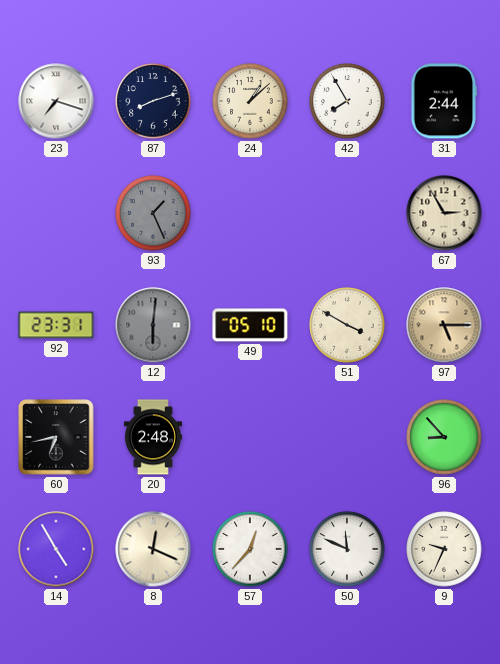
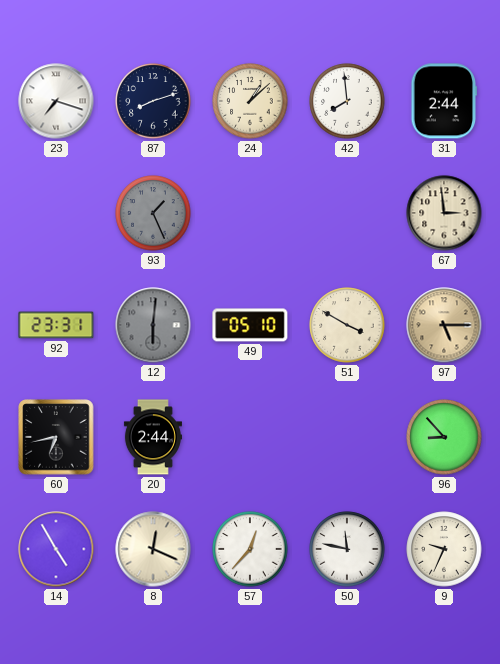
42: 7:55 -> 7:59
67: 2:55 -> 2:59
20: 2:48 -> 2:44
50: 11:49 -> 11:47
